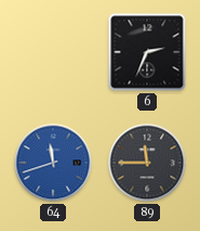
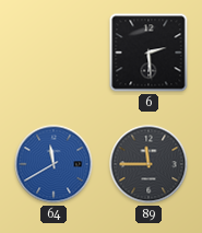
6: 2:34 -> 2:29
64: 11:42 -> 11:40
